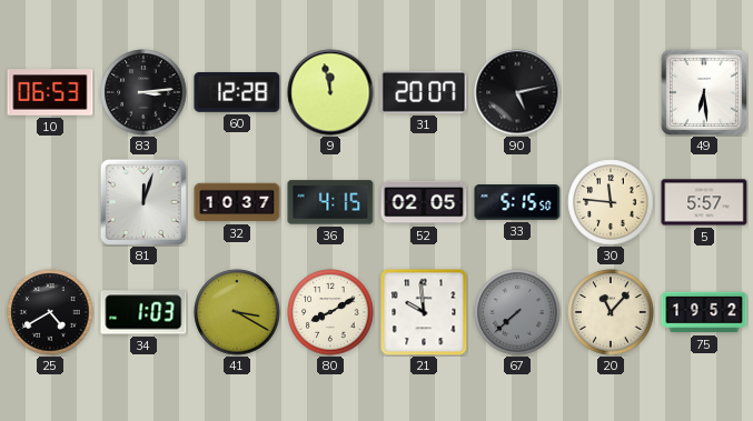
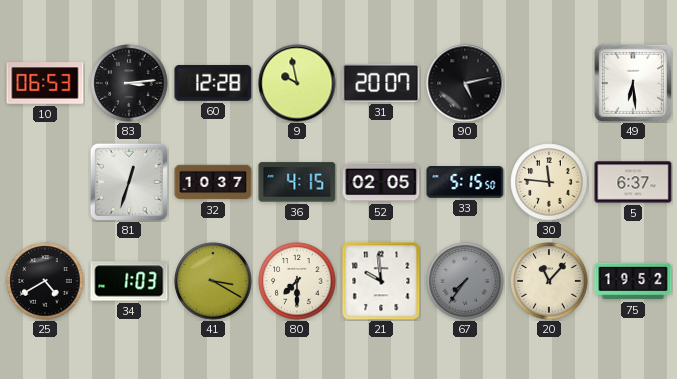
9: 11:58 -> 9:58
81: 12:03 -> 12:33
5: 5:57 -> 6:37
80: 8:10 -> 7:30
67: 7:38 -> 7:36
